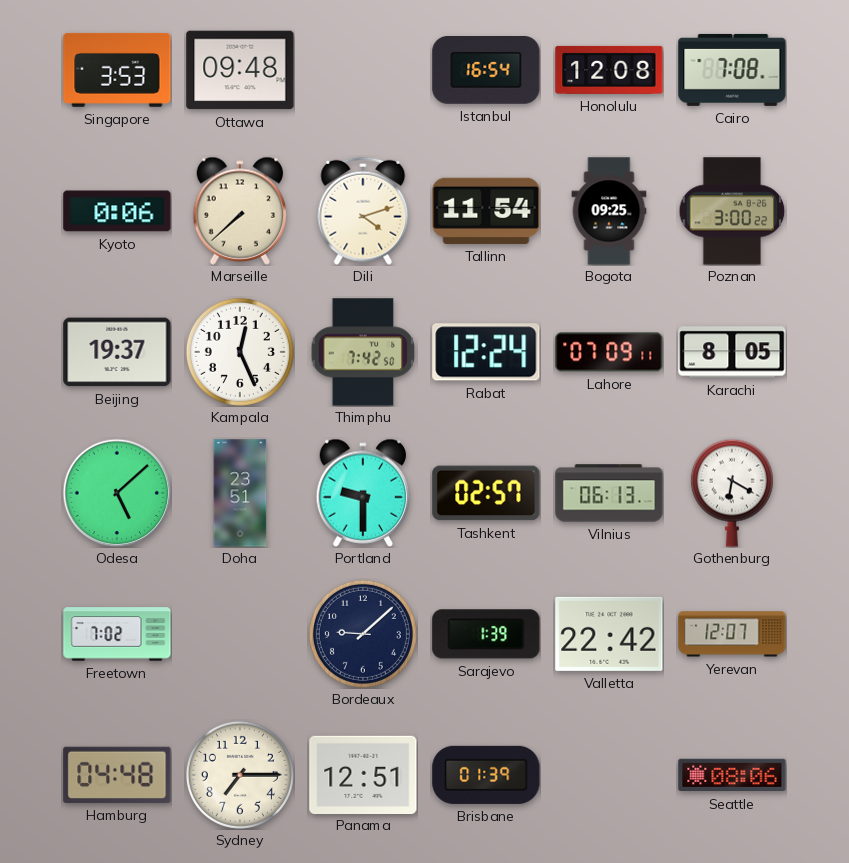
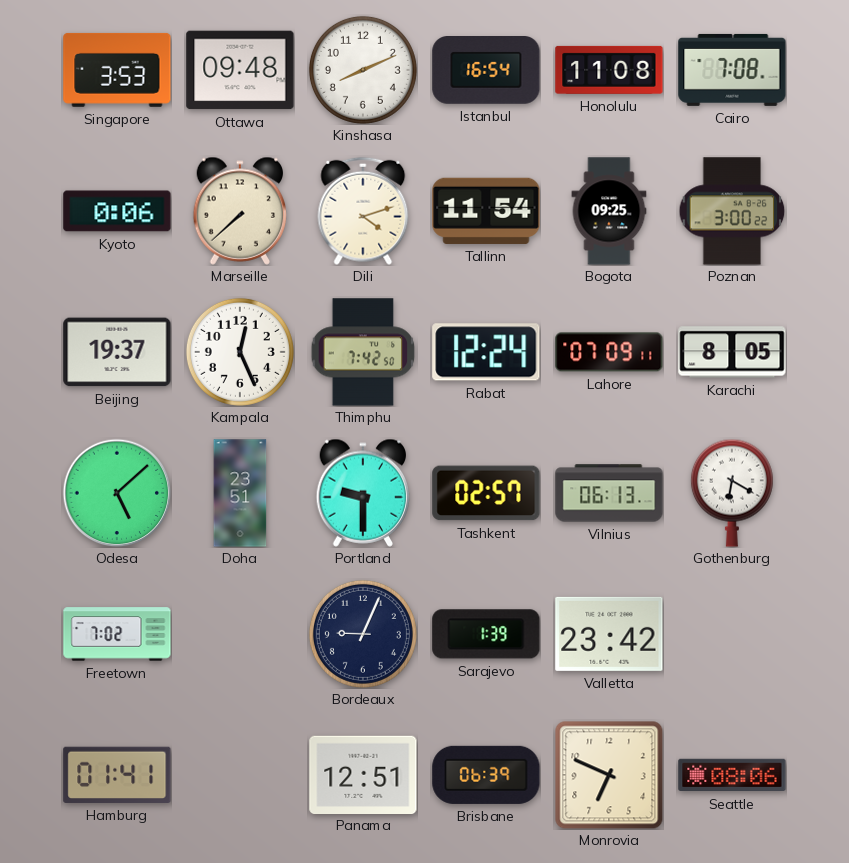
Kinshasa: none -> 8:11
Honolulu: 12:08 -> 11:08
Bordeaux: 9:08 -> 9:04
Valletta: 22:42 -> 23:42
Yerevan: 12:07 -> none
Hamburg: 04:48 -> 01:41
Sydney: 7:15 -> none
Brisbane: 01:39 -> 06:39
Monrovia: none -> 6:49
